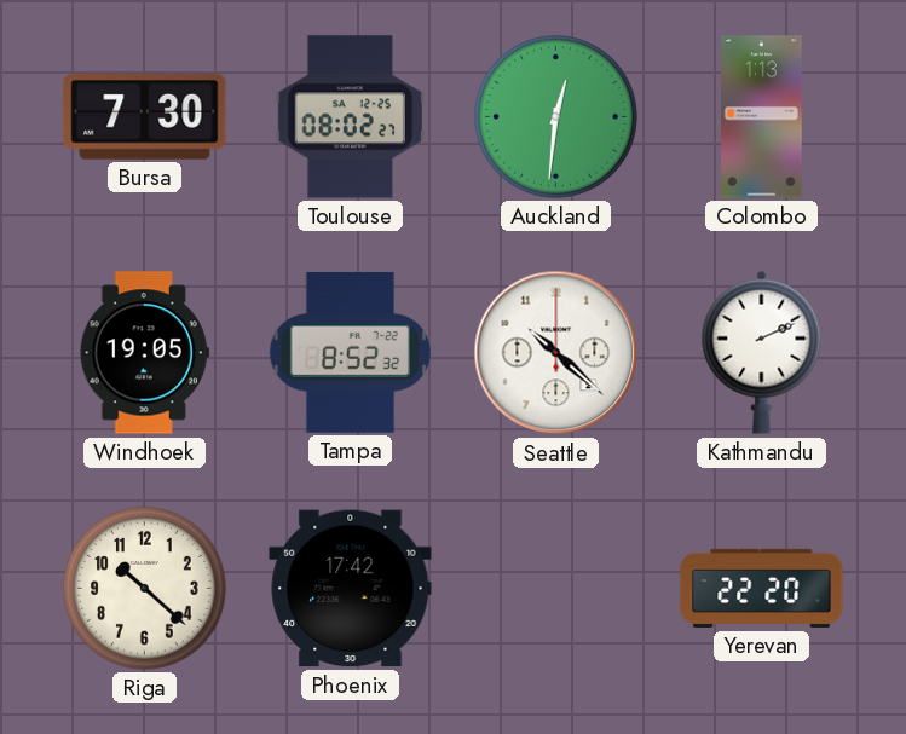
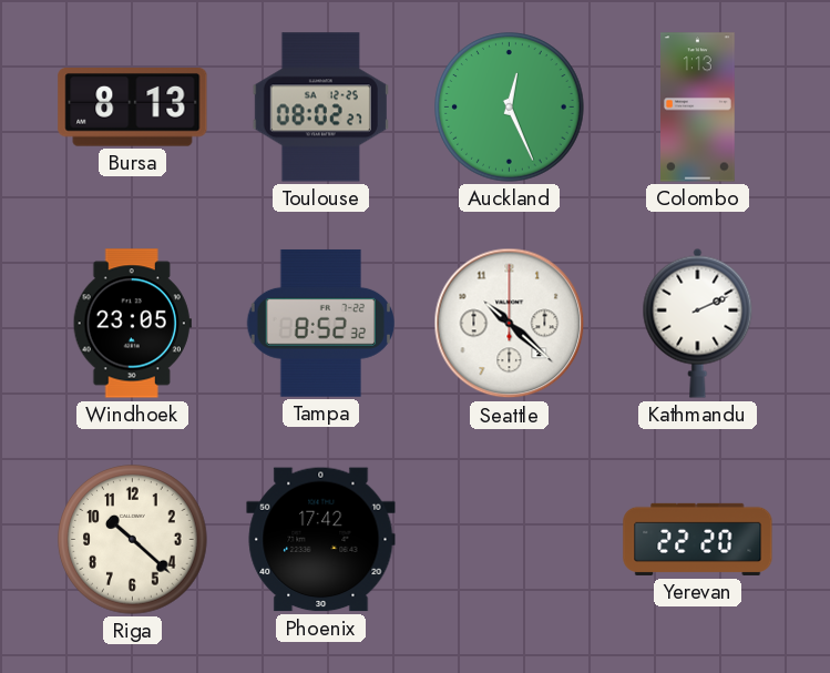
Bursa: 7:30 -> 8:13
Auckland: 12:31 -> 12:26
Windhoek: 19:05 -> 23:05
